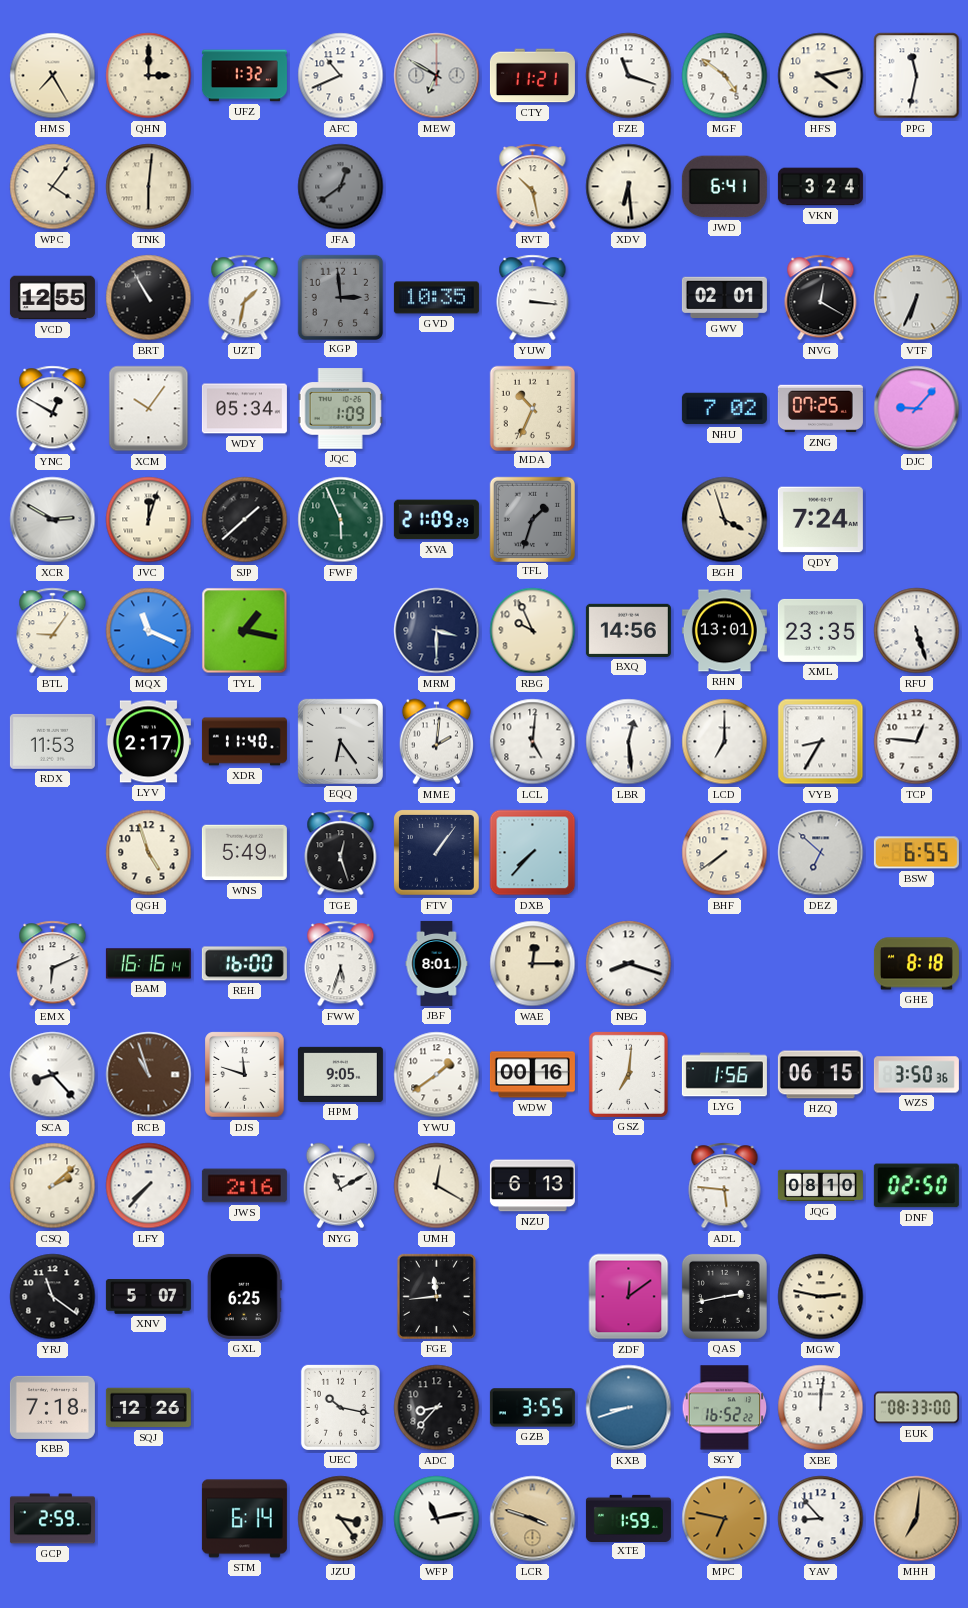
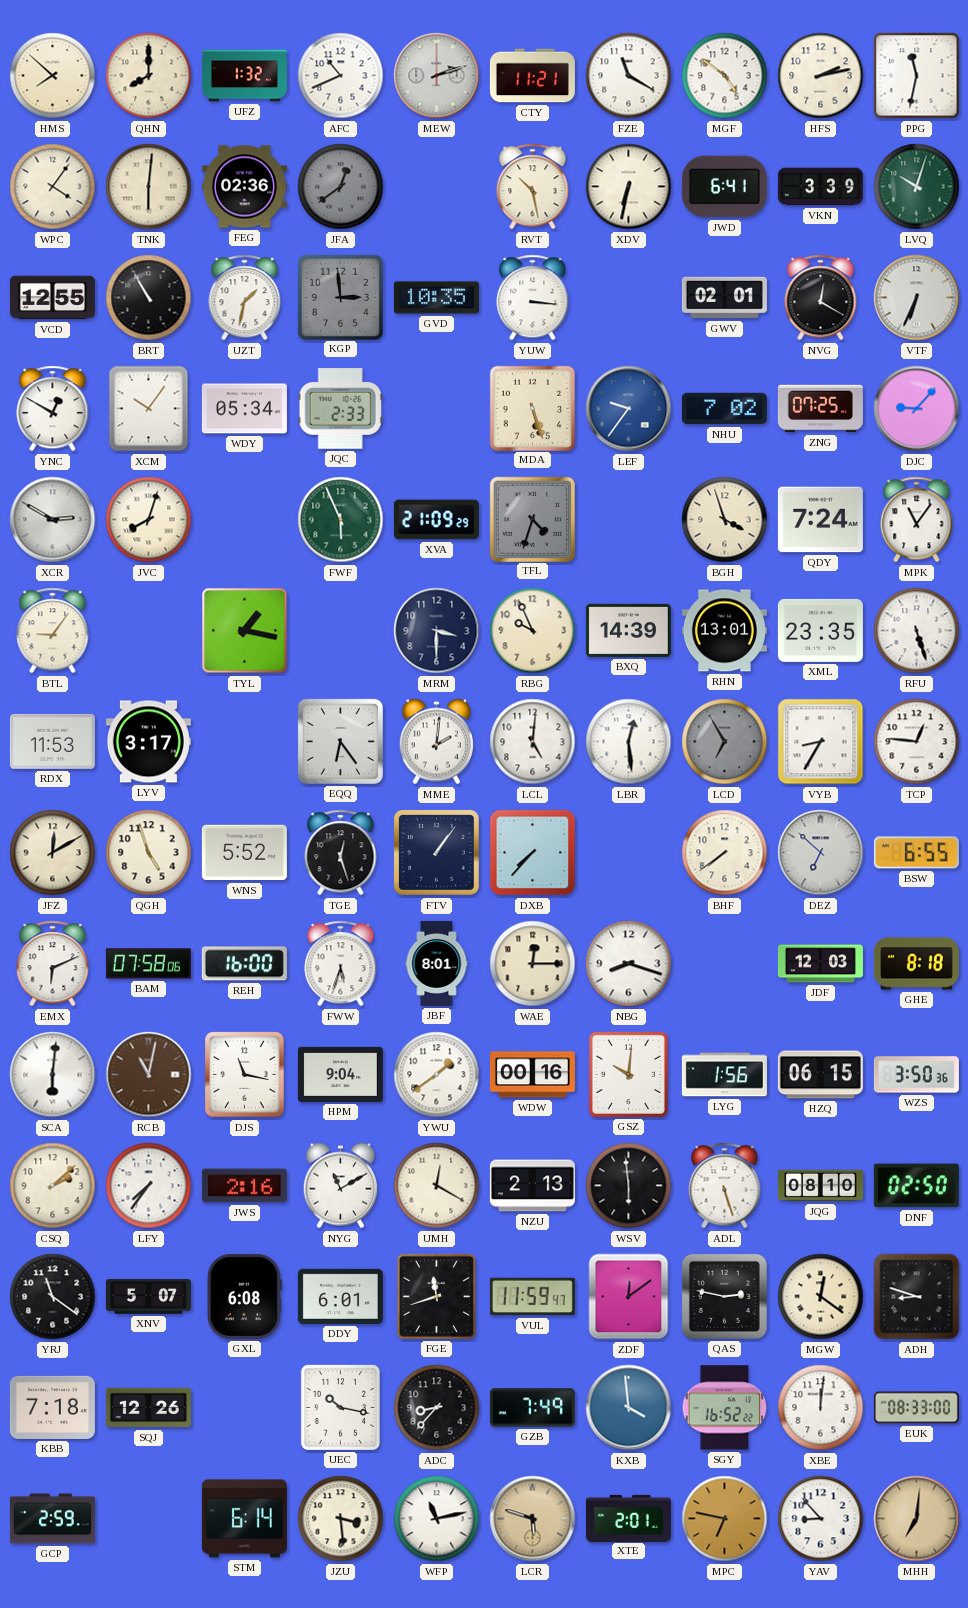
HMS: 7:25 -> 7:52
QHN: 3:00 -> 8:00
MEW: 6:50 -> 2:12
FZE: 11:18 -> 11:20
HFS: 4:13 -> 2:13
FEG: none -> 02:36
XDV: 6:29 -> 6:32
VKN: 3:24 -> 3:39
LVQ: none -> 10:03
JQC: 1:09 -> 2:33
MDA: 10:34 -> 5:27
LEF: none -> 9:36
JVC: 12:03 -> 8:03
SJP: 1:38 -> none
TFL: 1:33 -> 4:33
MPK: none -> 11:06
MQX: 11:19 -> none
BXQ: 14:56 -> 14:39
LYV: 2:17 -> 3:17
XDR: 11:40 -> none
LCD: 7:00 -> 6:55
LCD dial: white -> grey
JFZ: none -> 12:10
WNS: 5:49 -> 5:52
BAM: 16:16 -> 07:58
JDF: none -> 12:03
SCA: 8:23 -> 6:01
RCB: 10:57 -> 11:02
DJS: 11:48 -> 11:17
HPM: 9:05 -> 9:04
GSZ: 7:01 -> 10:01
LFY: 7:37 -> 7:36
NZU: 6:13 -> 2:13
WSV: none -> 5:59
ADL: 5:46 -> 5:27
GXL: 6:25 -> 6:08
DDY: none -> 6:01
FGE: 11:44 -> 11:42
VUL: none -> 11:59
QAS: 2:43 -> 2:47
MGW: 2:47 -> 12:21
ADH: none -> 8:48
GZB: 3:55 -> 7:49
KXB: 8:42 -> 3:59
JZU: 3:24 -> 3:29
LCR: 3:48 -> 5:48
XTE: 1:59 -> 2:01
